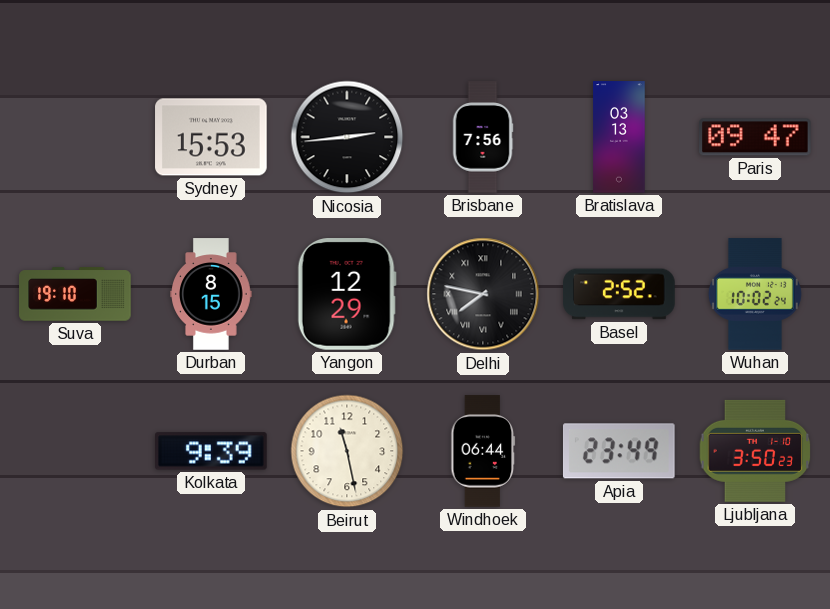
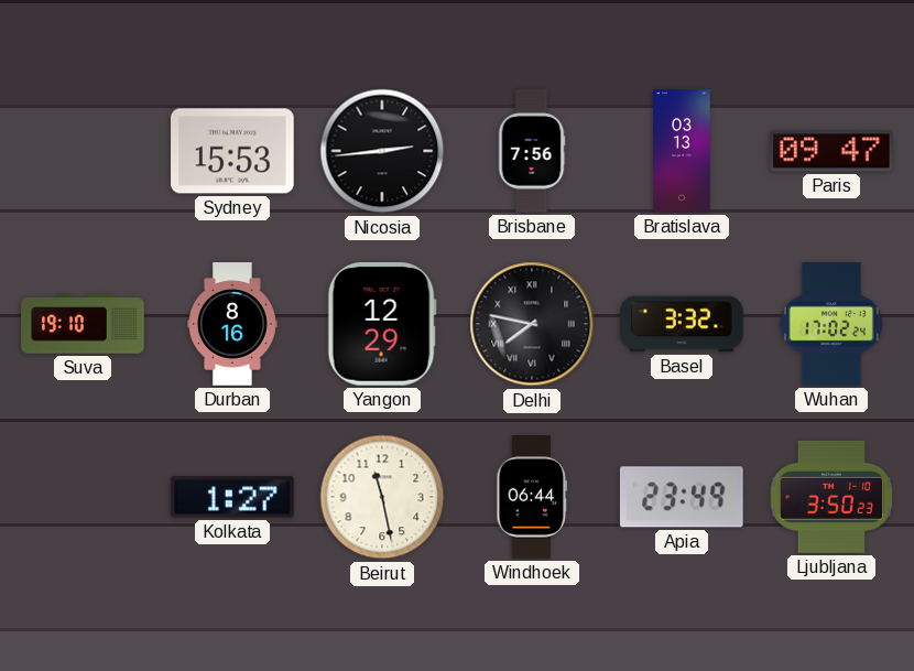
Durban: 8:15 -> 8:16
Basel: 2:52 -> 3:32
Wuhan: 10:02 -> 17:02
Kolkata: 9:39 -> 1:27
